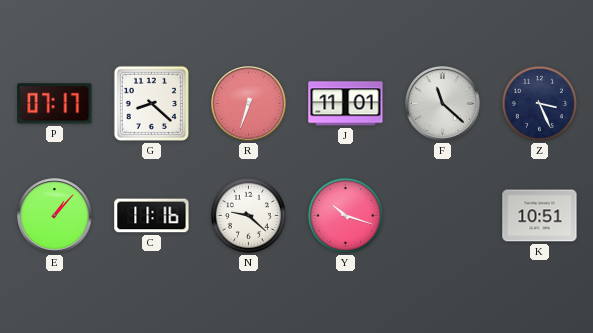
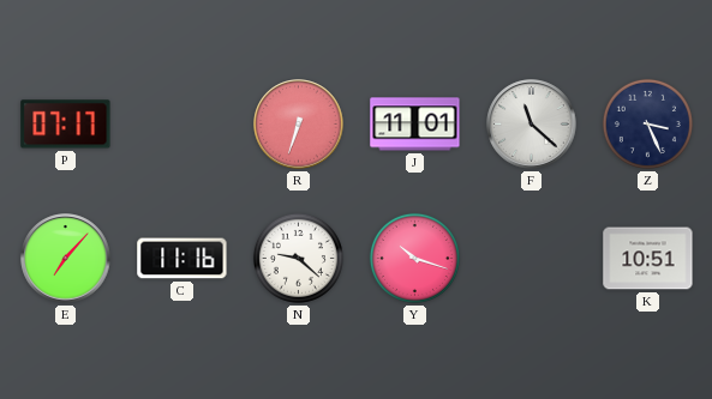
G: 8:22 -> none
E: 1:07 -> 7:07
